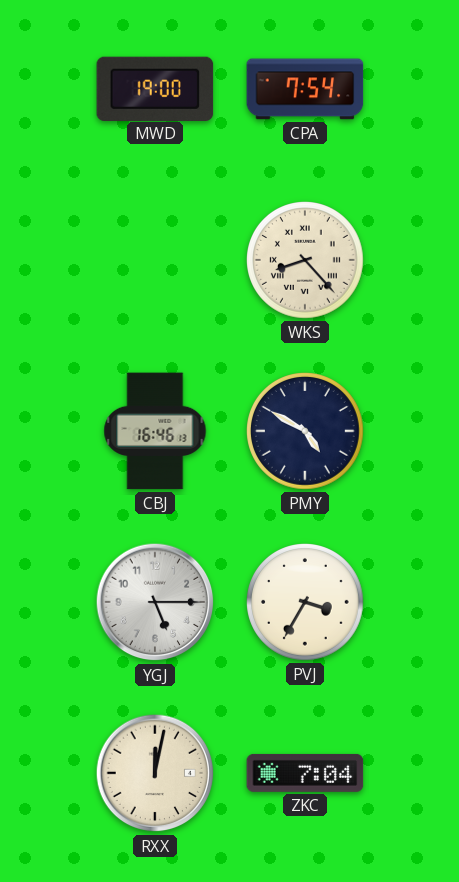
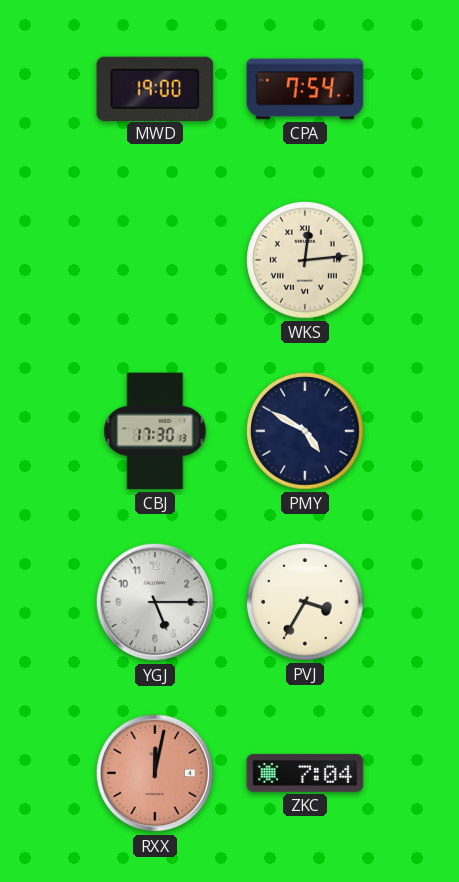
WKS: 8:23 -> 12:14
CBJ: 16:46 -> 17:30
RXX dial: cream -> salmon
